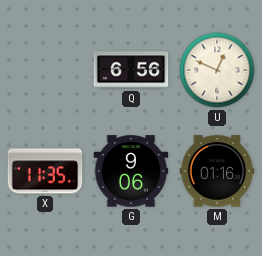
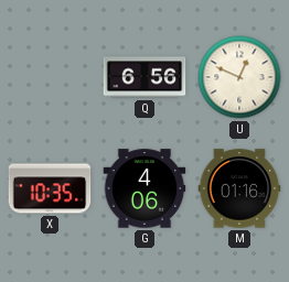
X: 11:35 -> 10:35
G: 9:06 -> 4:06
